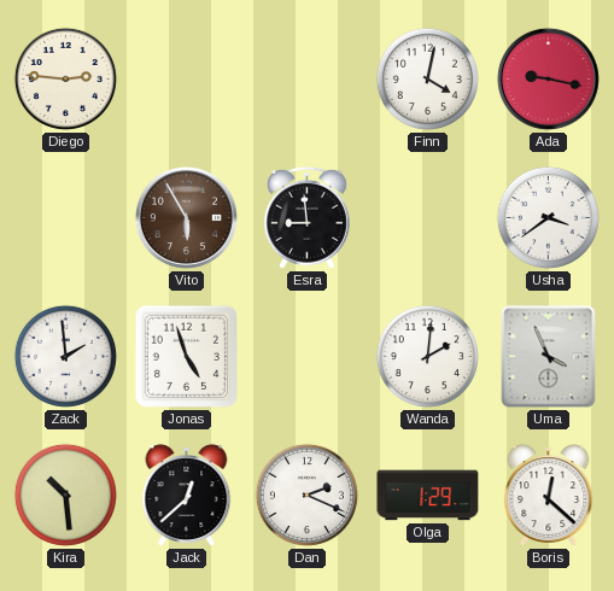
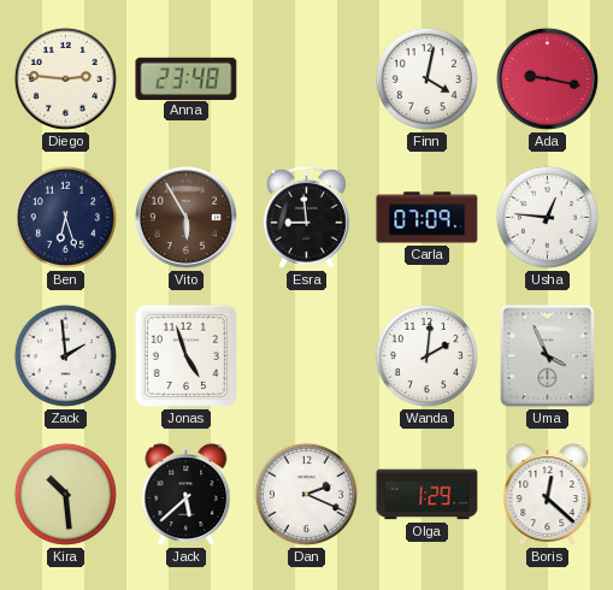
Anna: none -> 23:48
Ben: none -> 6:27
Carla: none -> 07:09
Usha: 3:39 -> 12:46
Jack: 12:38 -> 5:38
